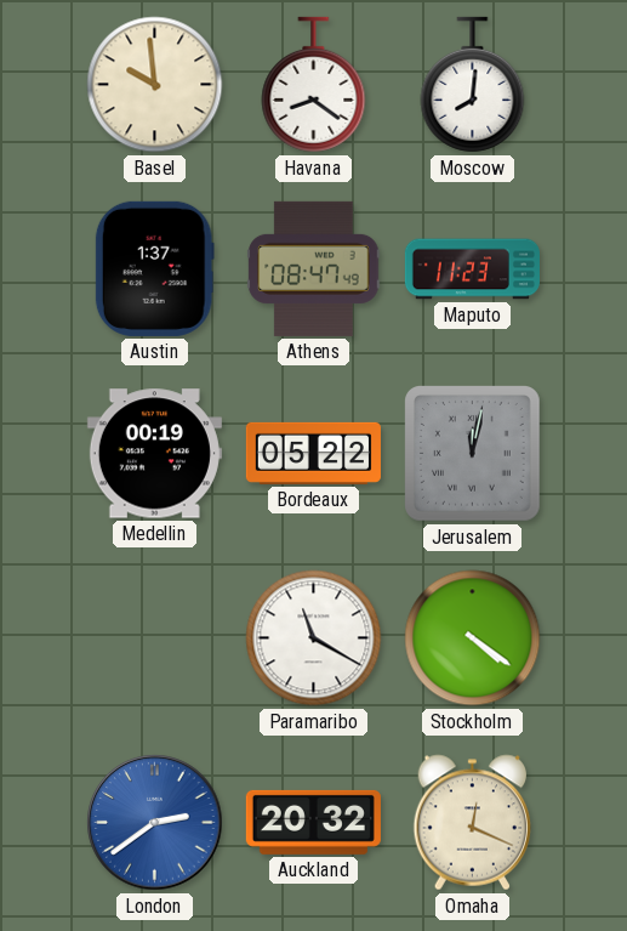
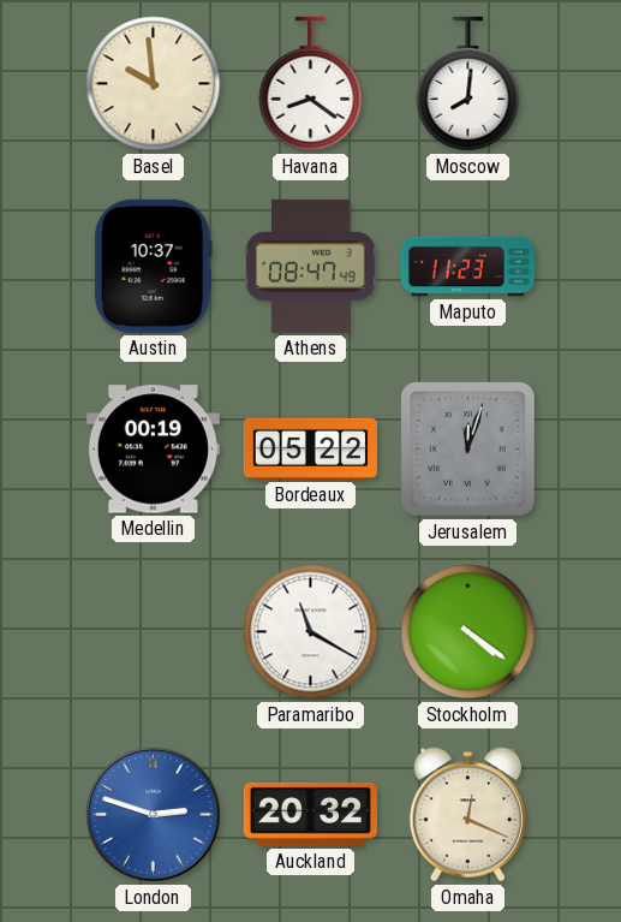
Austin: 1:37 -> 10:37
Jerusalem: 12:02 -> 12:03
London: 2:39 -> 2:48
